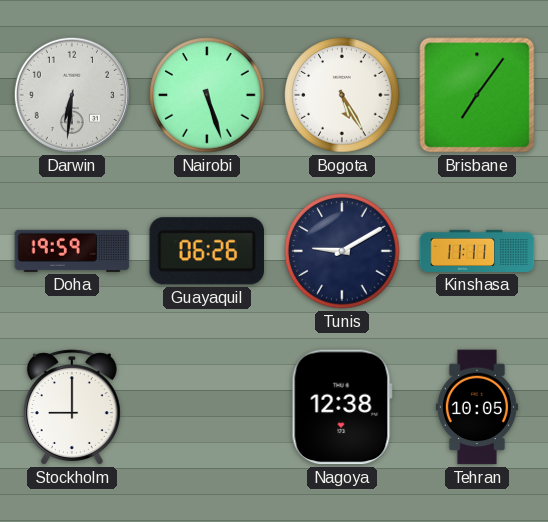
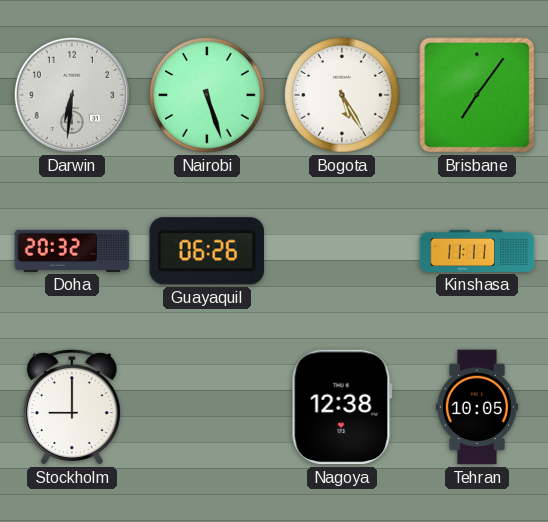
Doha: 19:59 -> 20:32
Tunis: 9:10 -> none
